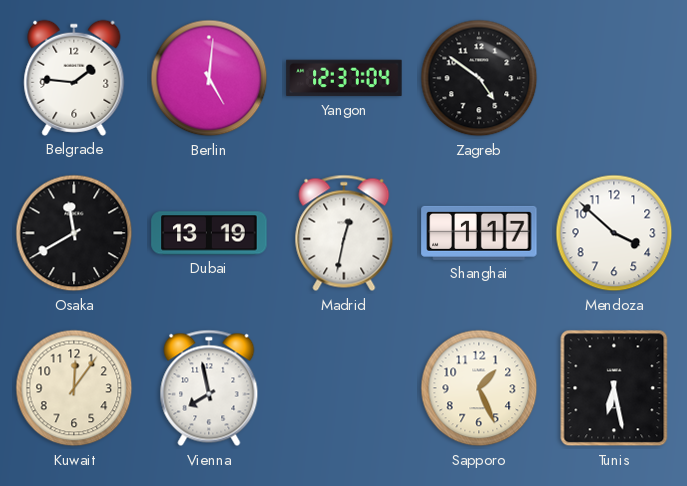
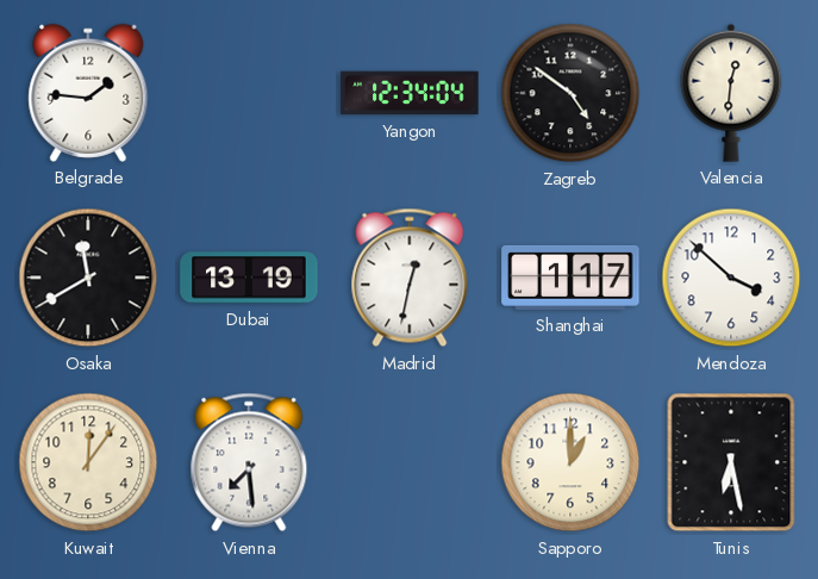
Berlin: 5:01 -> none
Yangon: 12:37 -> 12:34
Valencia: none -> 12:31
Vienna: 7:58 -> 7:29
Sapporo: 1:26 -> 1:00
